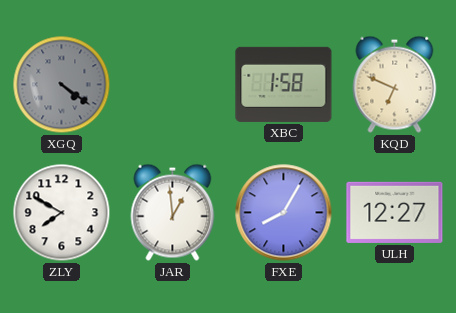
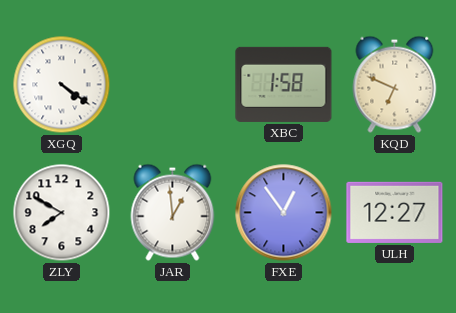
XGQ dial: grey -> white
FXE: 8:05 -> 12:54
